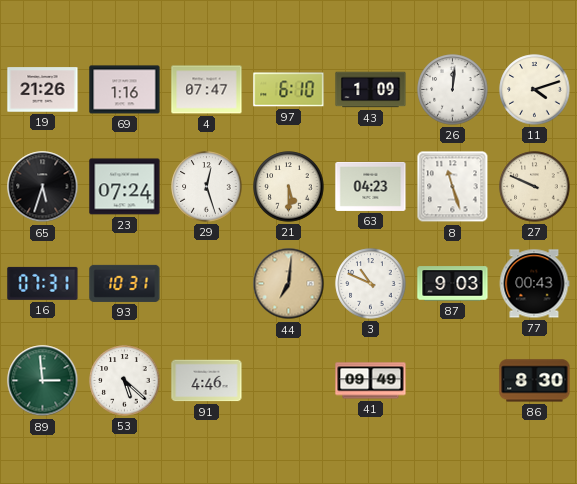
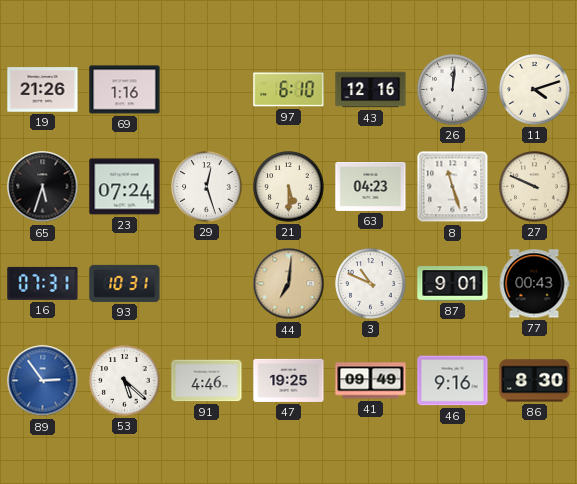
4: 07:47 -> none
43: 1:09 -> 12:16
87: 9:03 -> 9:01
89: 2:59 -> 2:54
89 dial: green -> blue
47: none -> 19:25
46: none -> 9:16
